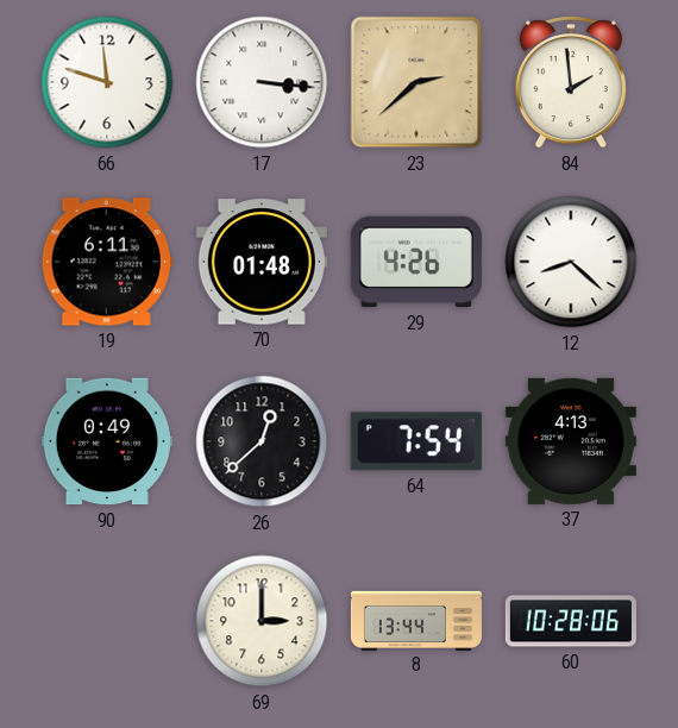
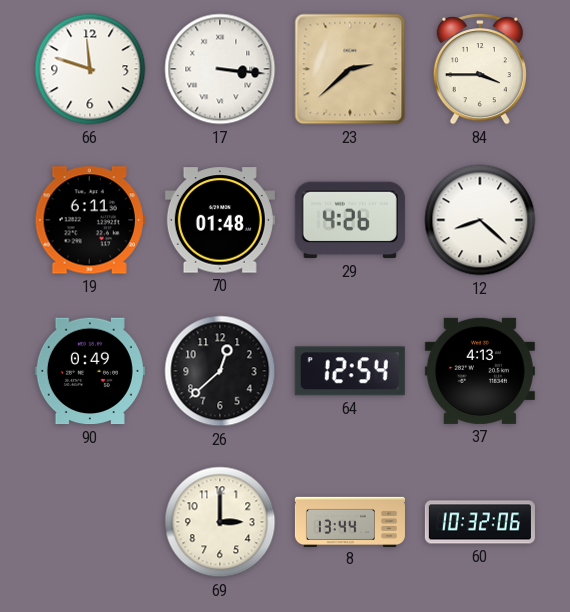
84: 1:59 -> 3:45
64: 7:54 -> 12:54
60: 10:28 -> 10:32
